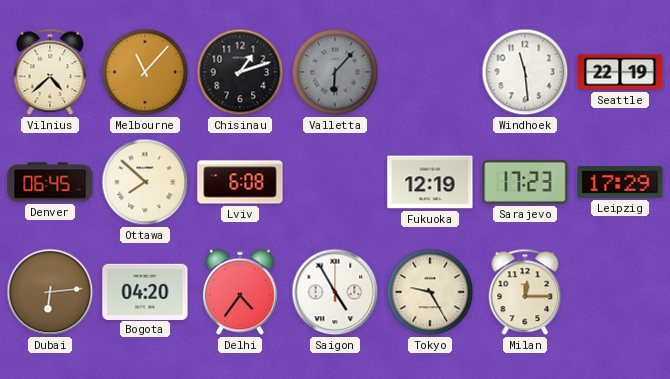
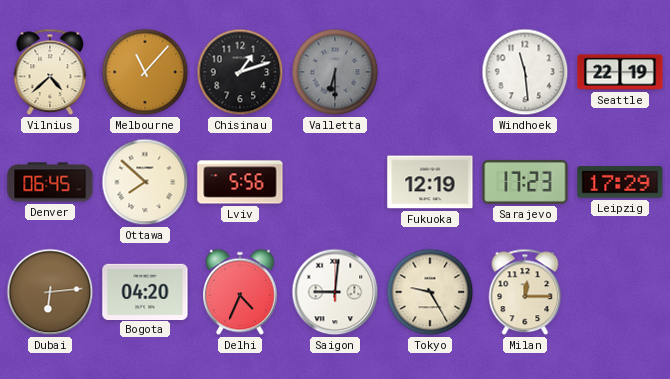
Valletta: 6:07 -> 6:30
Lviv: 6:08 -> 5:56
Delhi: 4:36 -> 4:34
Saigon: 4:55 -> 9:01
